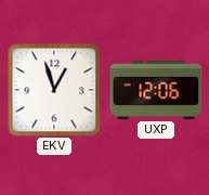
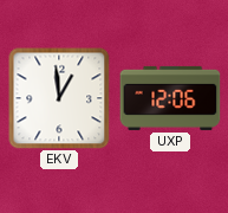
EKV: 12:57 -> 12:59
